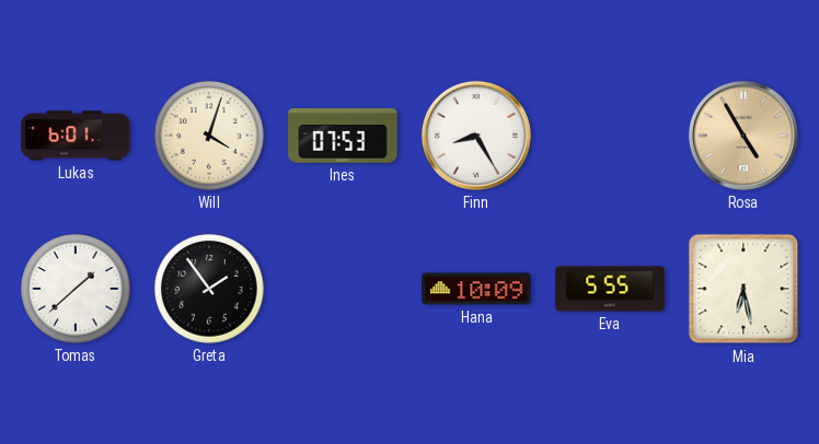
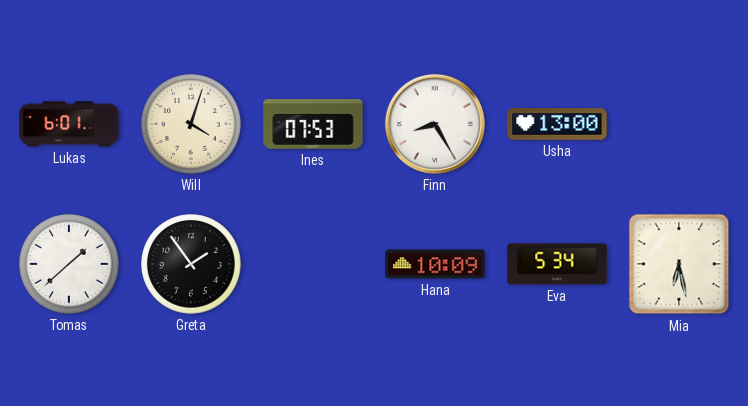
Usha: none -> 13:00
Rosa: 4:55 -> none
Eva: 5:55 -> 5:34
